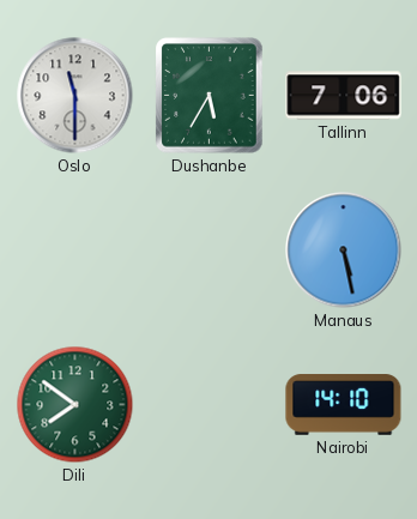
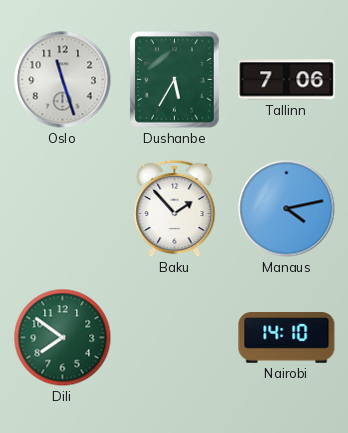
Oslo: 11:30 -> 11:27
Baku: none -> 1:53
Manaus: 5:28 -> 4:13
